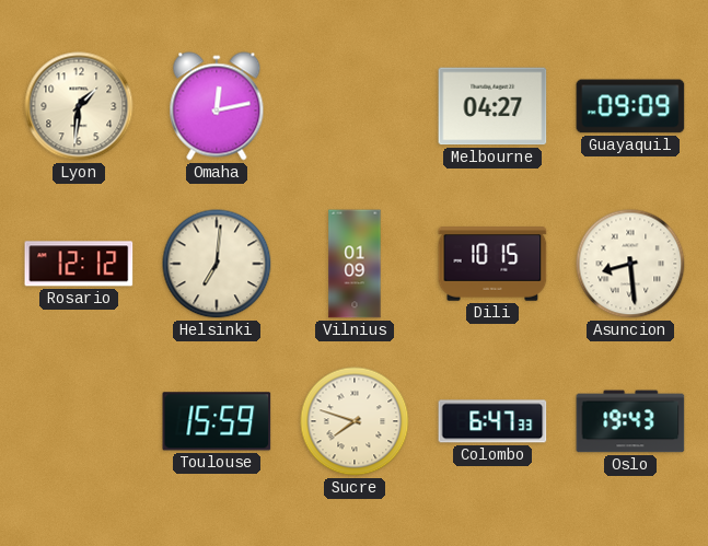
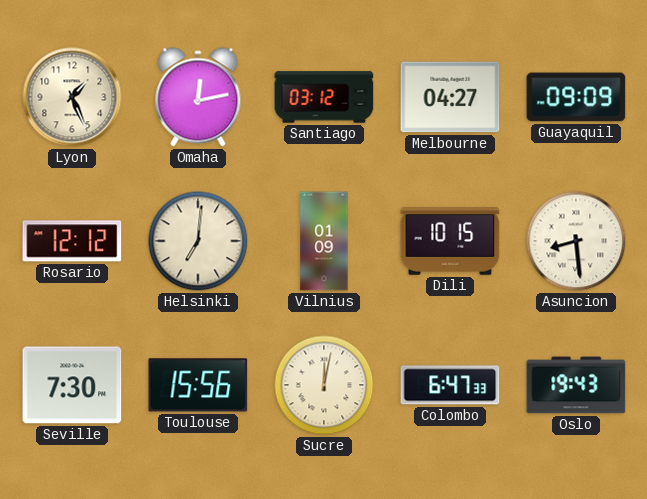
Lyon: 1:31 -> 1:26
Santiago: none -> 03:12
Seville: none -> 7:30
Toulouse: 15:59 -> 15:56
Sucre: 7:48 -> 12:02
